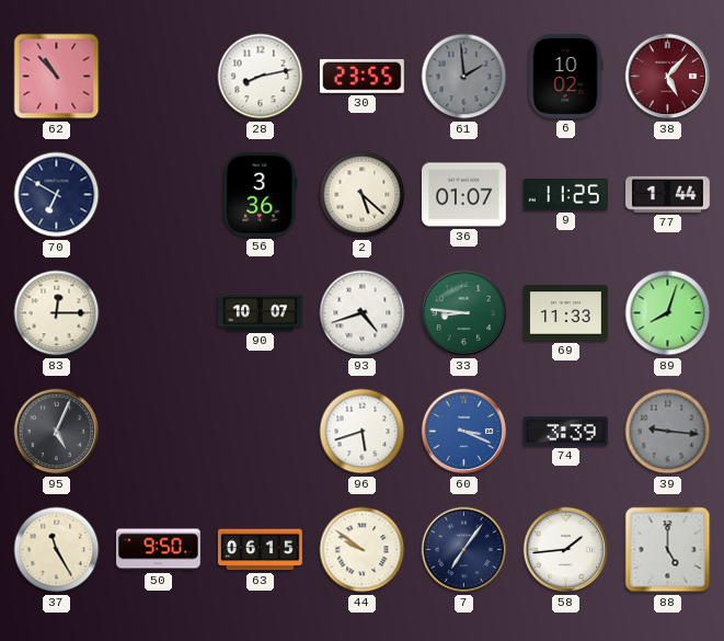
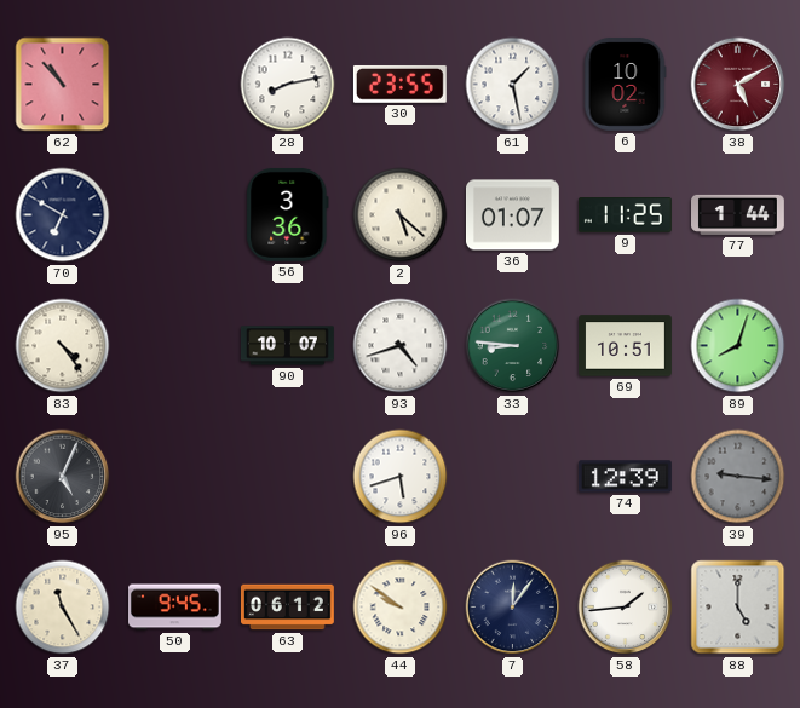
61: 1:59 -> 1:28
61 dial: grey -> white
38: 5:07 -> 5:10
83: 12:15 -> 4:24
69: 11:33 -> 10:51
60: 3:19 -> none
74: 3:39 -> 12:39
50: 9:50 -> 9:45
63: 06:15 -> 06:12
7: 7:06 -> 12:06
